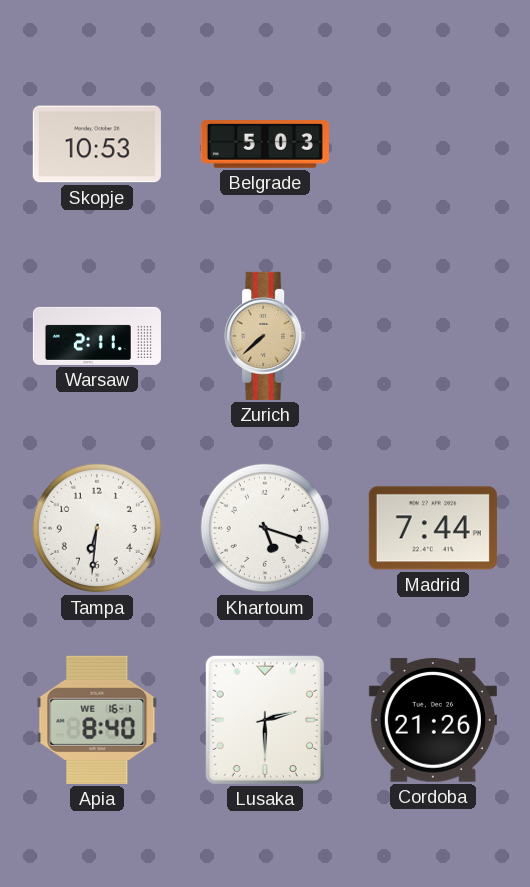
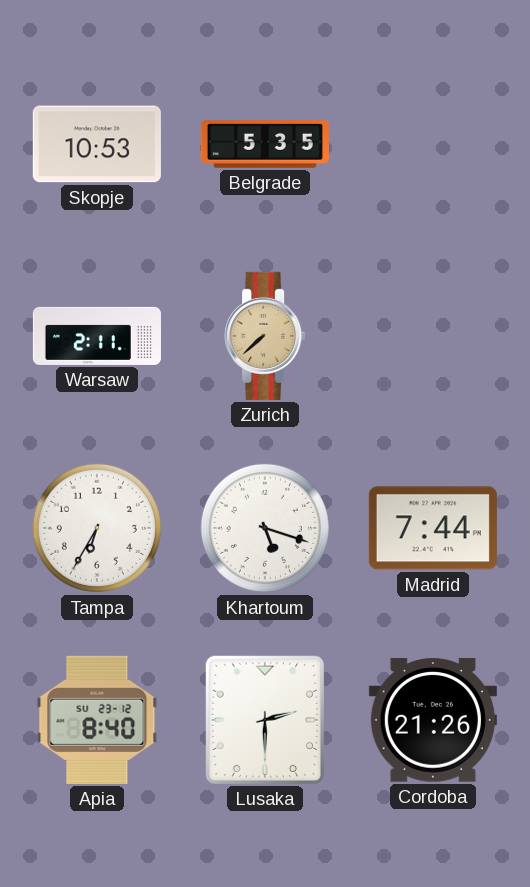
Belgrade: 5:03 -> 5:35
Tampa: 6:31 -> 6:35
Apia date: WE 16-1 -> SU 23-12
